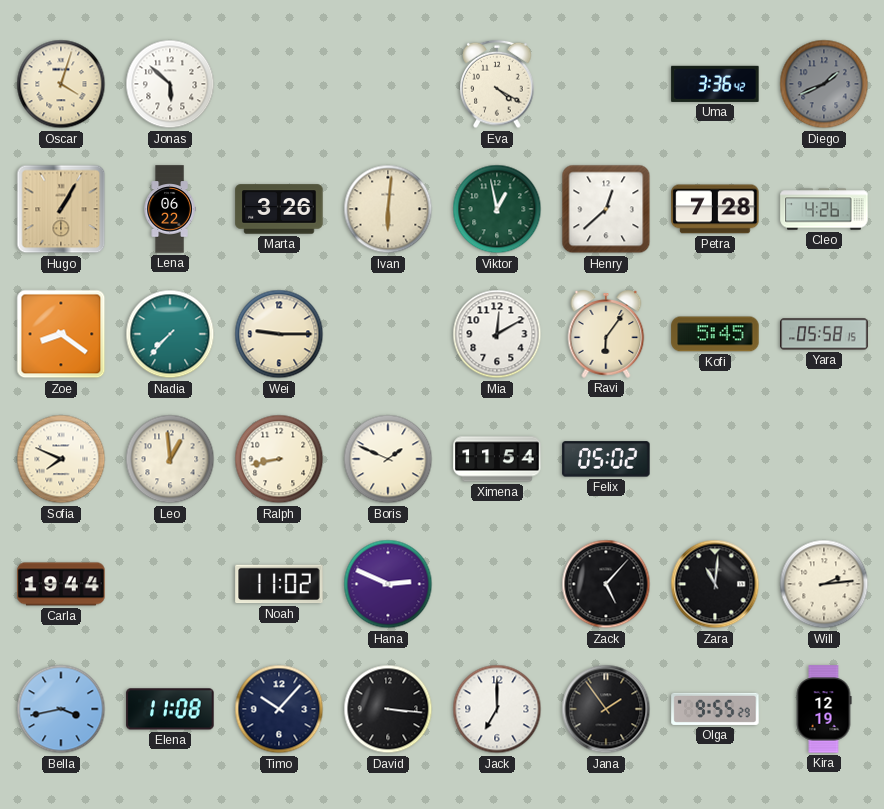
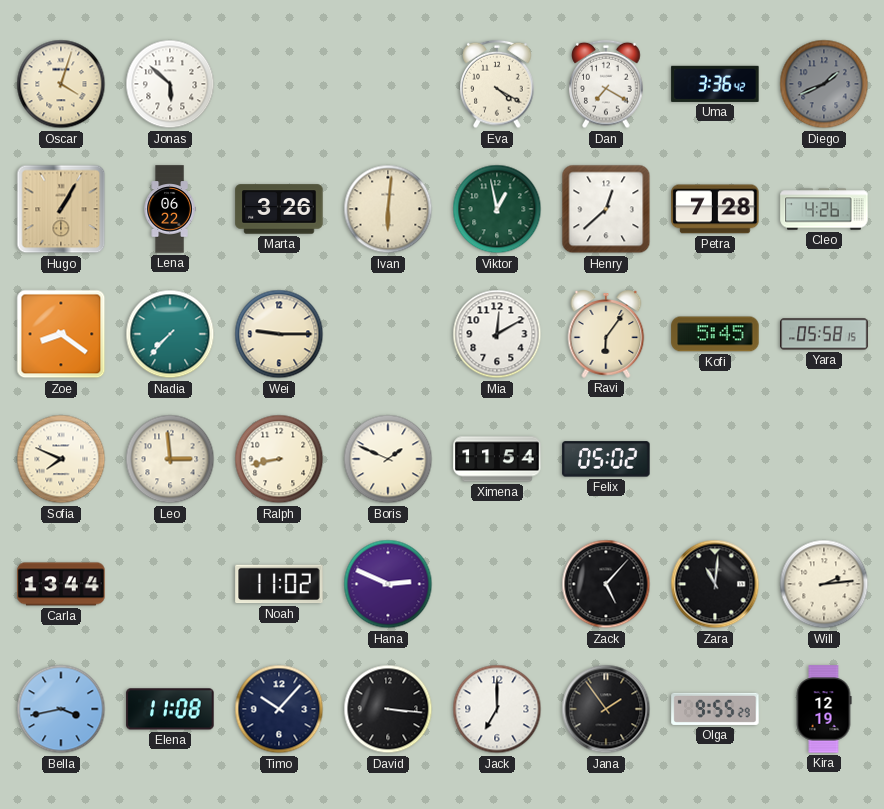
Dan: none -> 7:20
Leo: 12:59 -> 2:59
Carla: 19:44 -> 13:44
